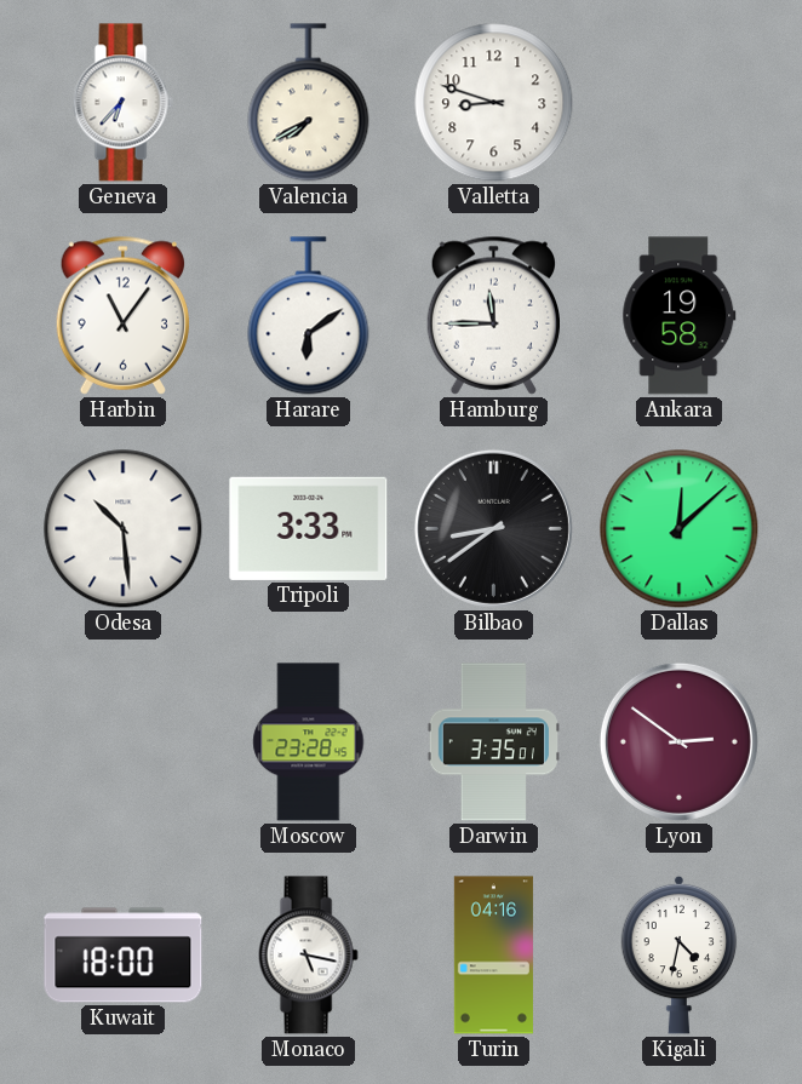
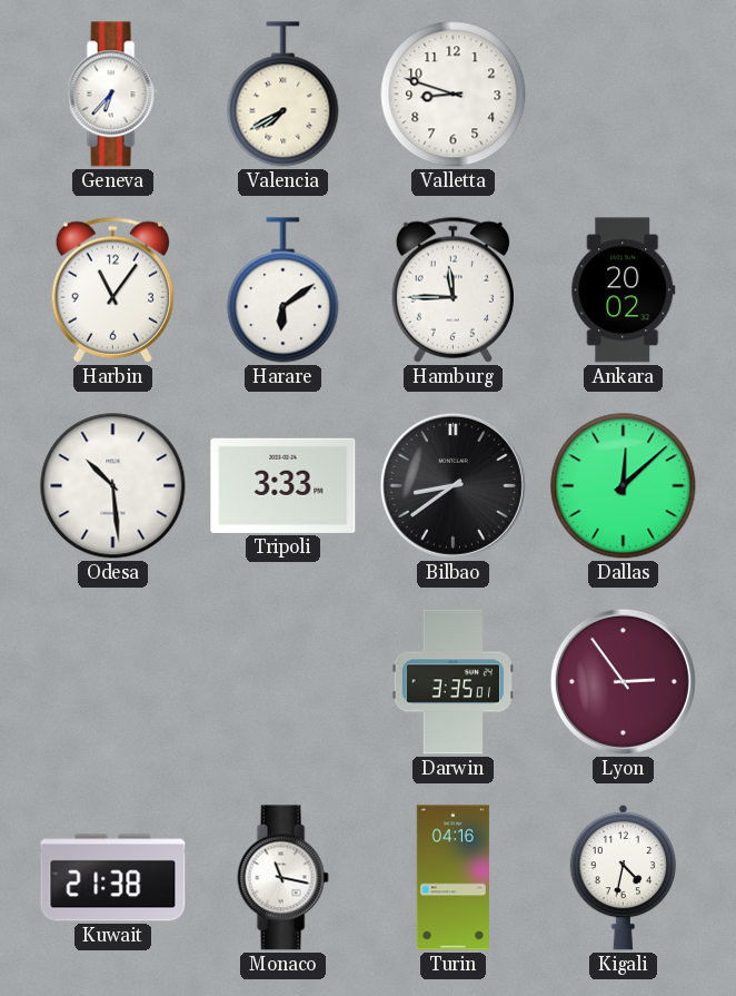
Ankara: 19:58 -> 20:02
Moscow: 23:28 -> none
Lyon: 2:51 -> 2:54
Kuwait: 18:00 -> 21:38
Monaco: 5:17 -> 11:17
